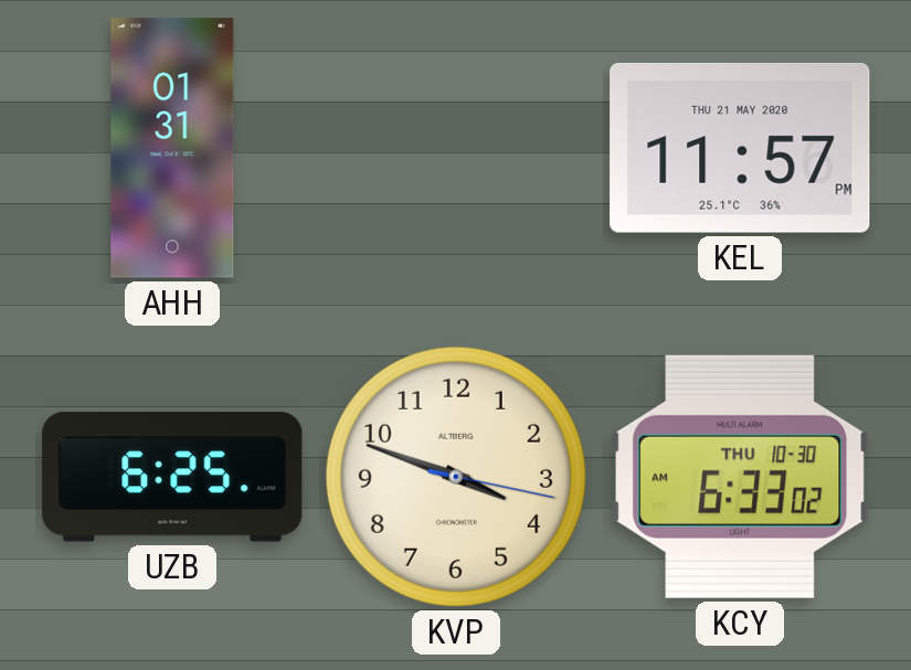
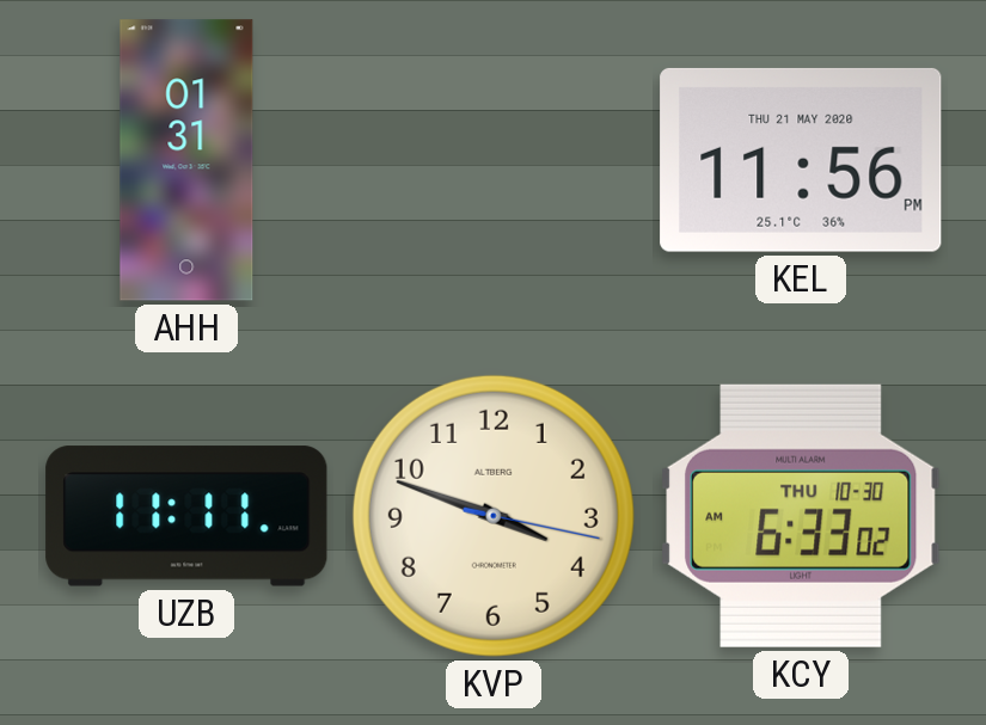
KEL: 11:57 -> 11:56
UZB: 6:25 -> 11:11
